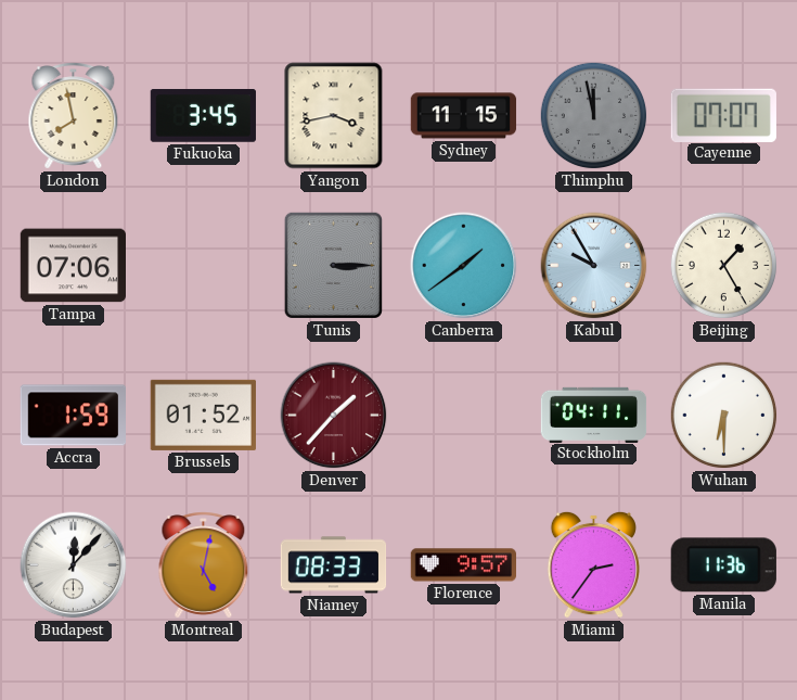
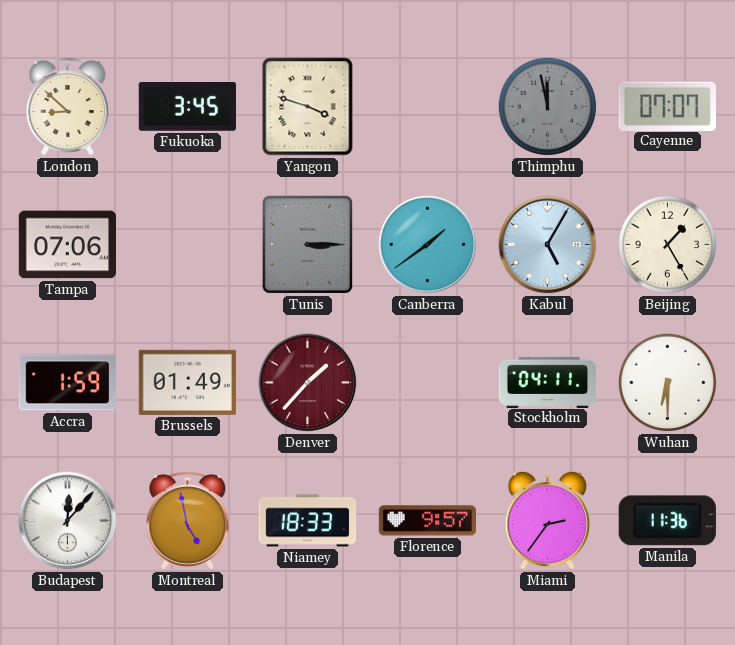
London: 7:58 -> 8:52
Yangon: 3:43 -> 3:48
Sydney: 11:15 -> none
Kabul: 9:55 -> 5:05
Brussels: 01:52 -> 01:49
Montreal: 5:02 -> 4:58
Niamey: 08:33 -> 18:33
